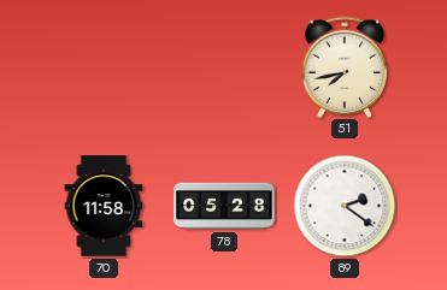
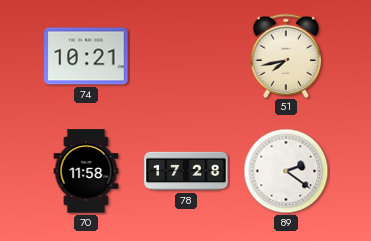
74: none -> 10:21
78: 05:28 -> 17:28
